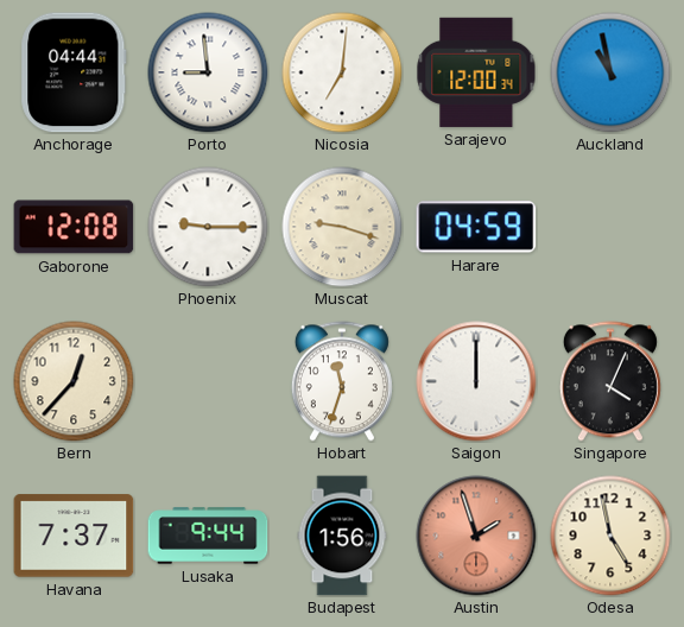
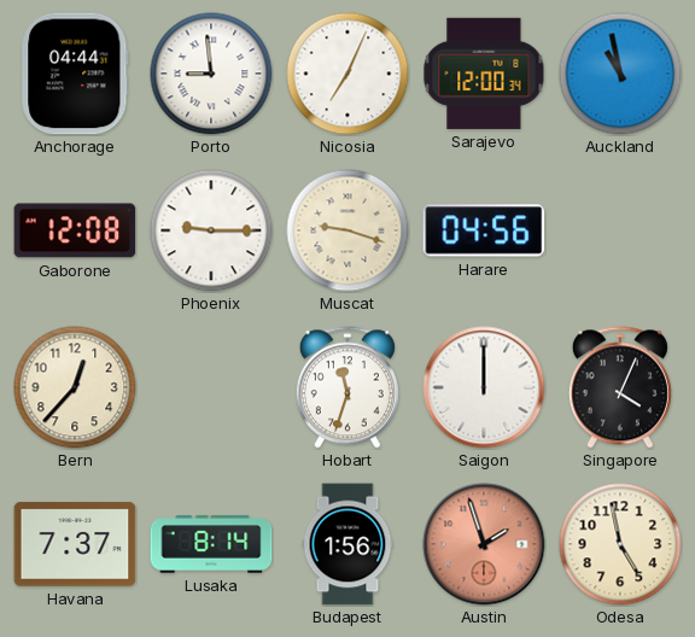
Nicosia: 7:01 -> 7:04
Harare: 04:59 -> 04:56
Lusaka: 9:44 -> 8:14
